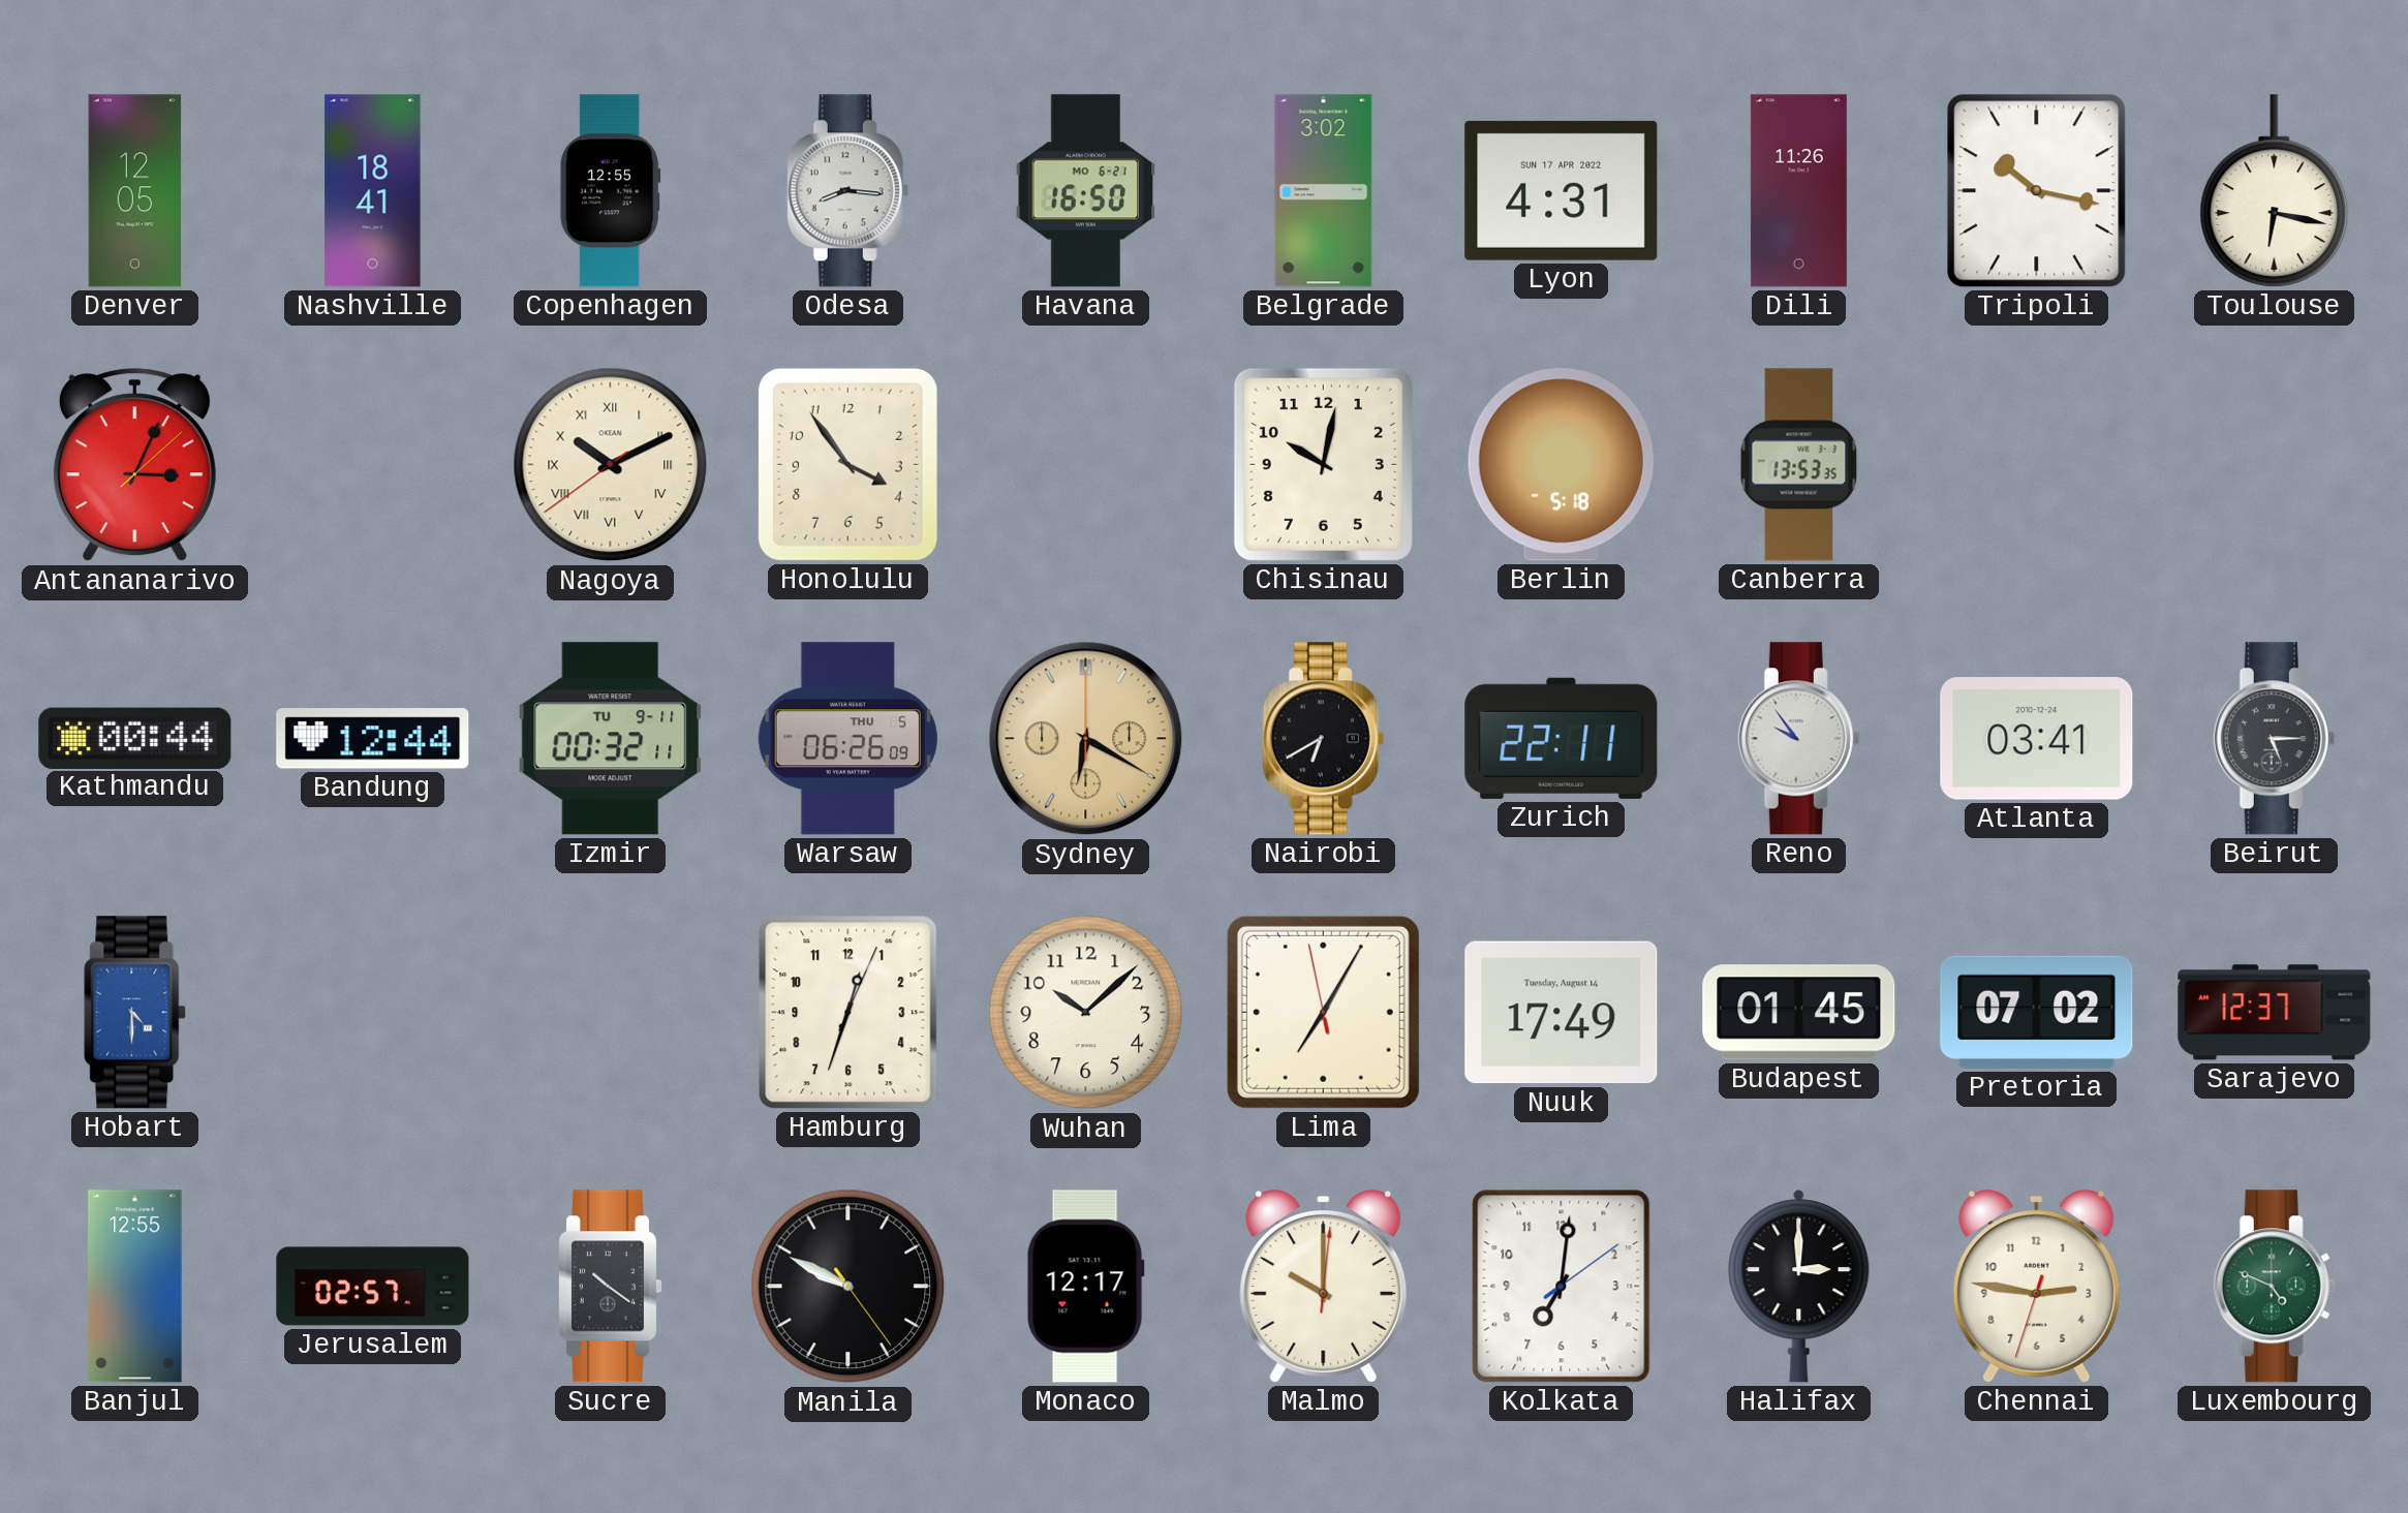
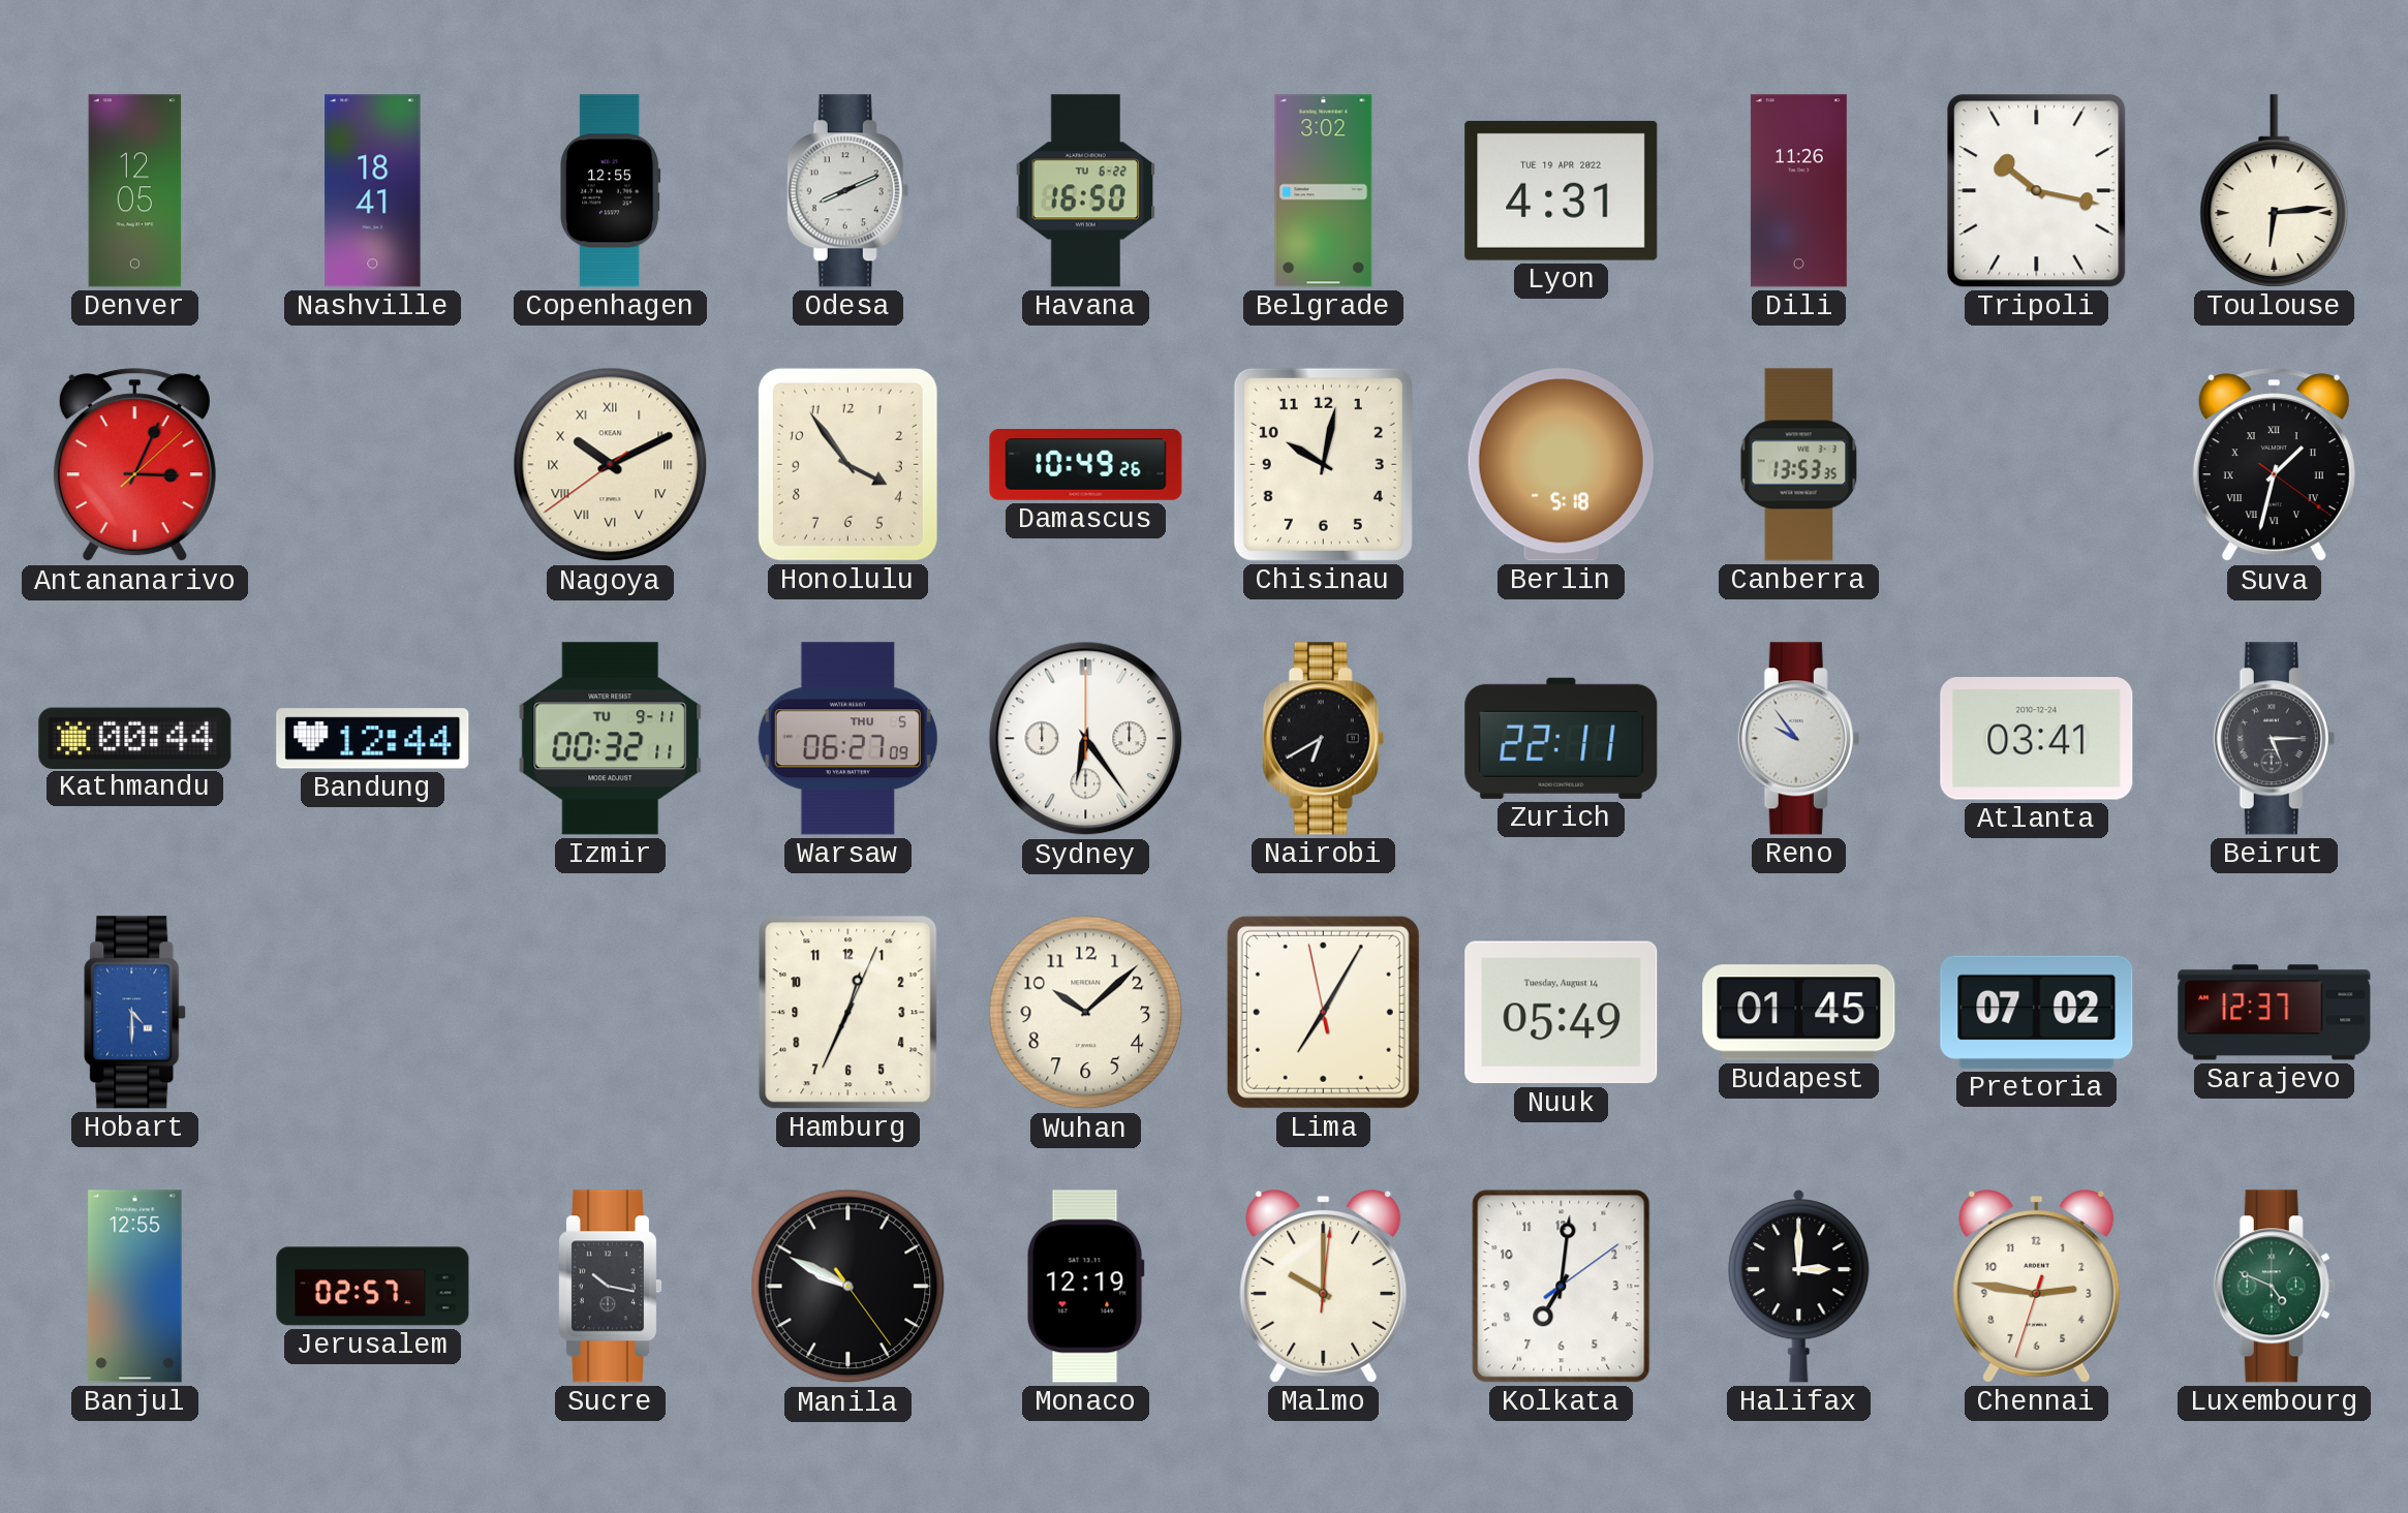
Odesa: 8:16 -> 8:11
Havana date: MO 6-21 -> TU 6-22
Lyon date: SUN 17 APR 2022 -> TUE 19 APR 2022
Toulouse: 6:17 -> 6:14
Damascus: none -> 10:49
Suva: none -> 1:32
Warsaw: 06:26 -> 06:27
Sydney: 6:20 -> 6:24
Sydney dial: champagne -> white
Hamburg: 12:33 -> 12:34
Nuuk: 17:49 -> 05:49
Sucre: 10:21 -> 10:17
Monaco: 12:17 -> 12:19
